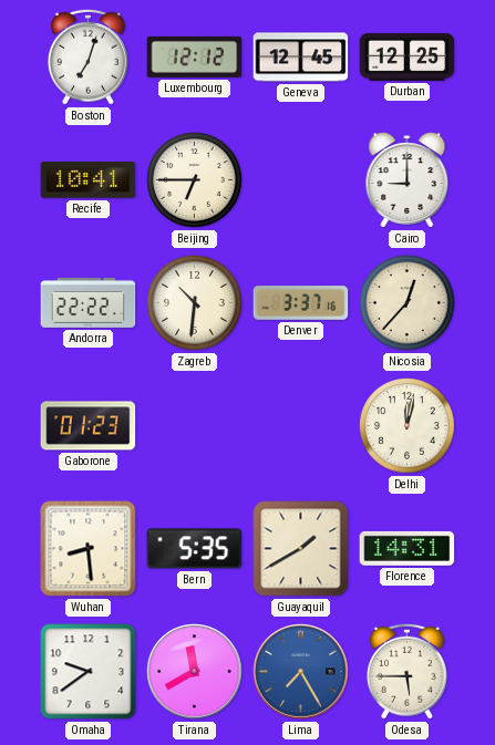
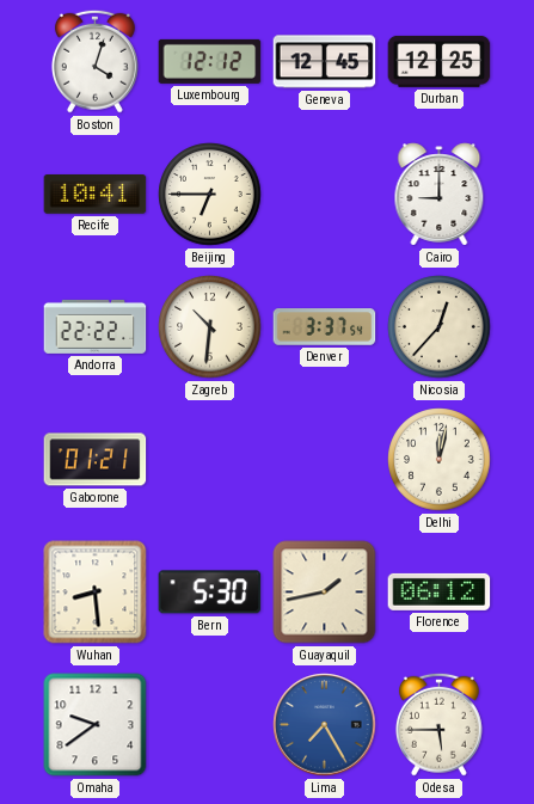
Boston: 7:03 -> 4:03
Denver: 3:37:16 -> 3:37:54
Gaborone: 01:23 -> 01:21
Bern: 5:35 -> 5:30
Guayaquil: 1:40 -> 1:43
Florence: 14:31 -> 06:12
Tirana: 11:40 -> none
